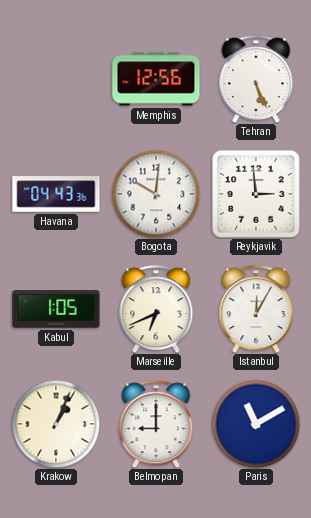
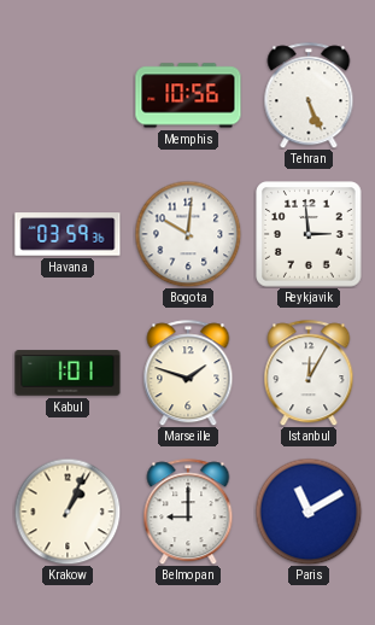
Memphis: 12:56 -> 10:56
Havana: 04:43 -> 03:59
Kabul: 1:05 -> 1:01
Marseille: 6:41 -> 1:48
